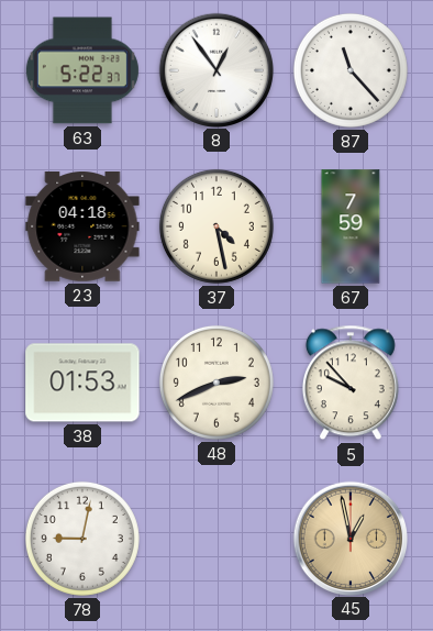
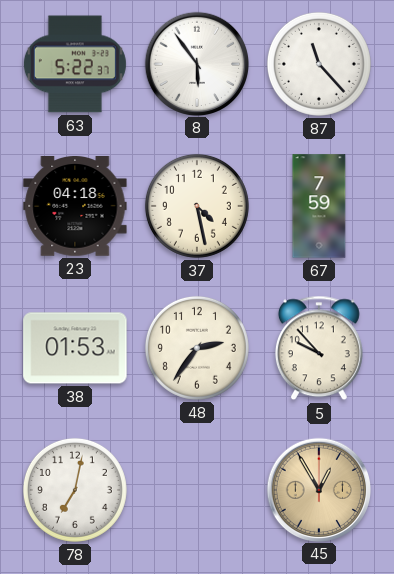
8: 12:54 -> 5:54
48: 2:41 -> 2:36
78: 9:02 -> 7:02
45: 12:58 -> 12:55
